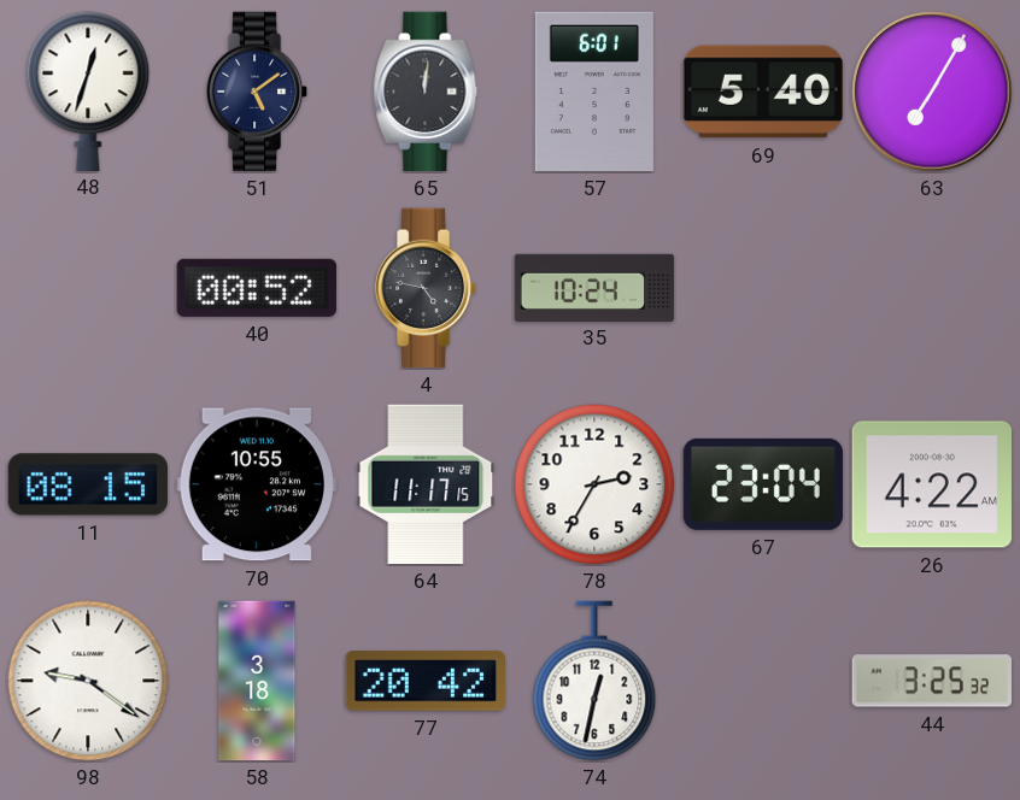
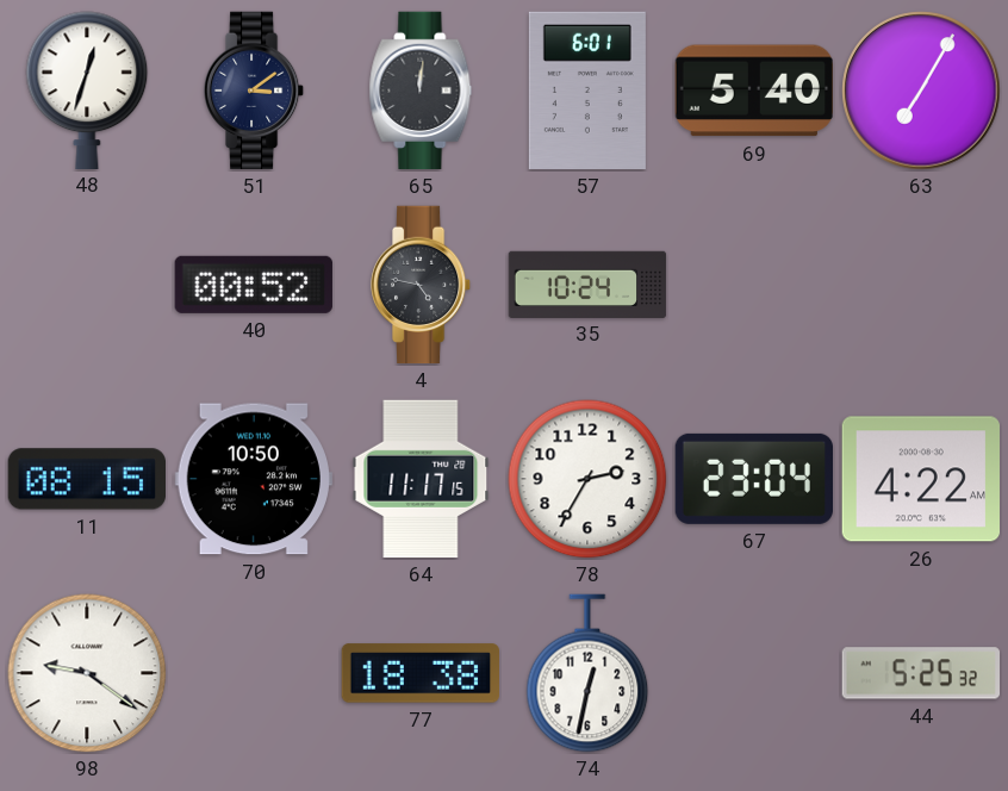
51: 5:09 -> 3:09
70: 10:55 -> 10:50
58: 3:18 -> none
77: 20:42 -> 18:38
44: 3:25 -> 5:25
